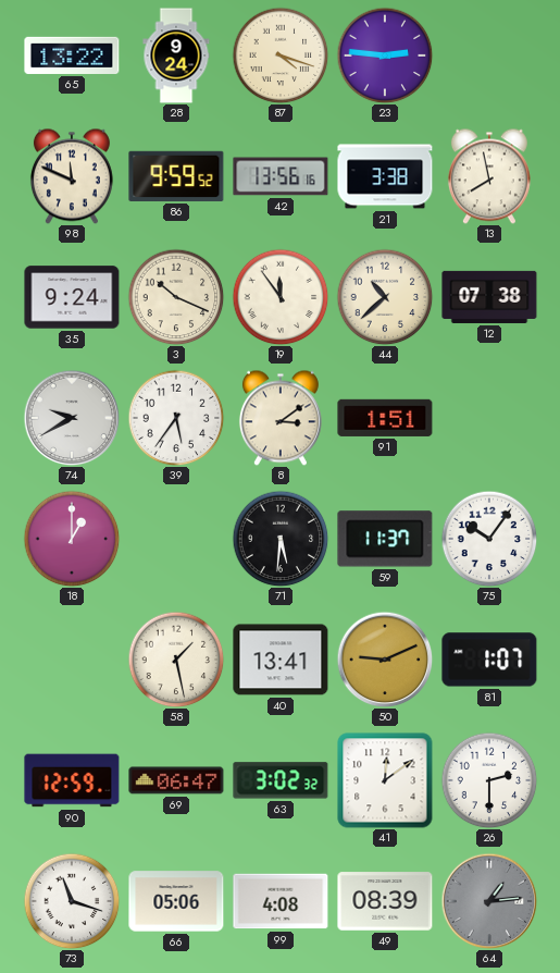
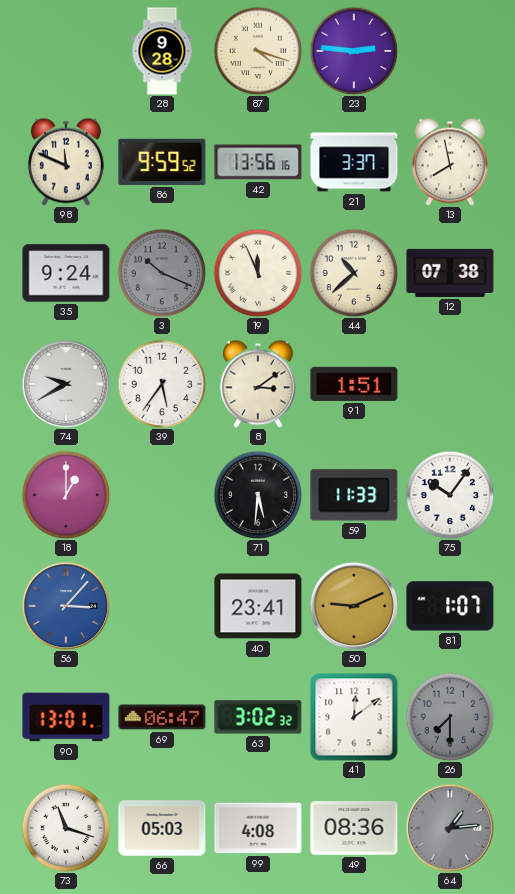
65: 13:22 -> none
28: 9:24 -> 9:28
21: 3:38 -> 3:37
3 dial: cream -> grey
19: 11:54 -> 11:56
59: 11:37 -> 11:33
56: none -> 3:07
58: 1:28 -> none
40: 13:41 -> 23:41
90: 12:59 -> 13:01
26: 2:30 -> 7:30
26 dial: white -> grey
66: 05:06 -> 05:03
49: 08:39 -> 08:36
